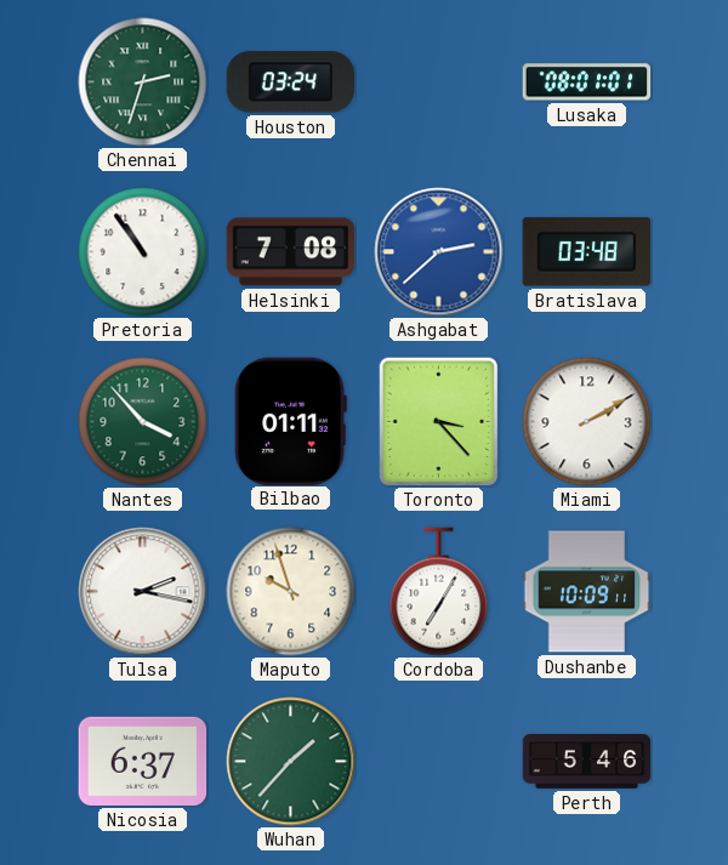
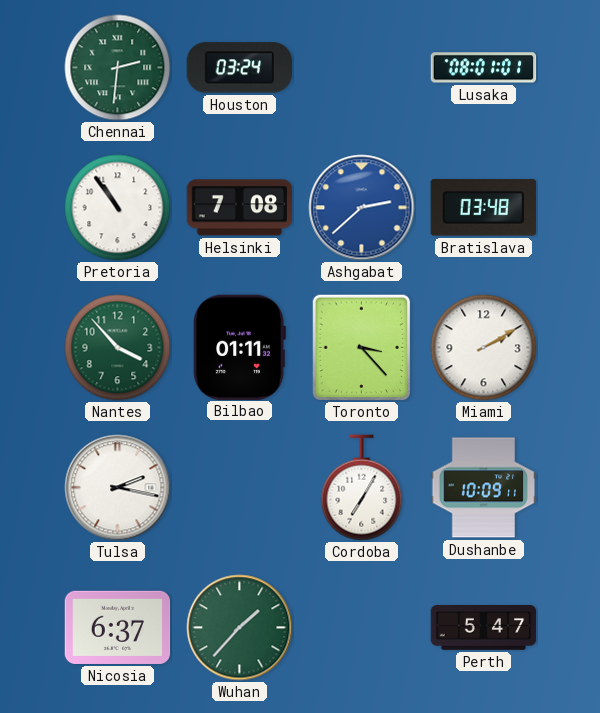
Chennai: 2:33 -> 2:31
Maputo: 9:57 -> none
Perth: 5:46 -> 5:47
